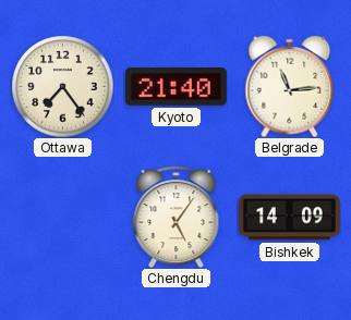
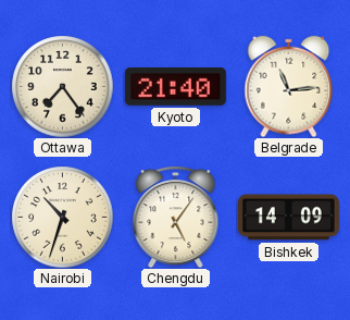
Nairobi: none -> 10:33
